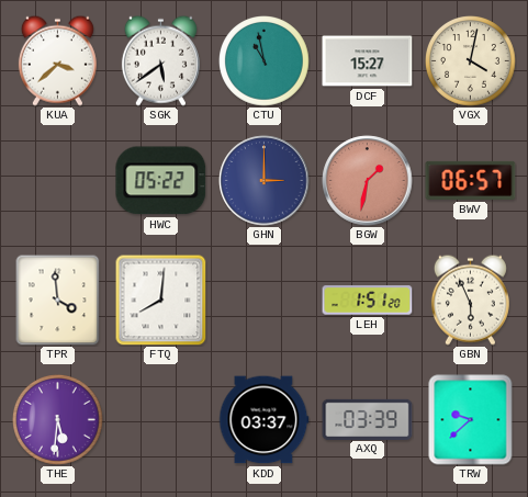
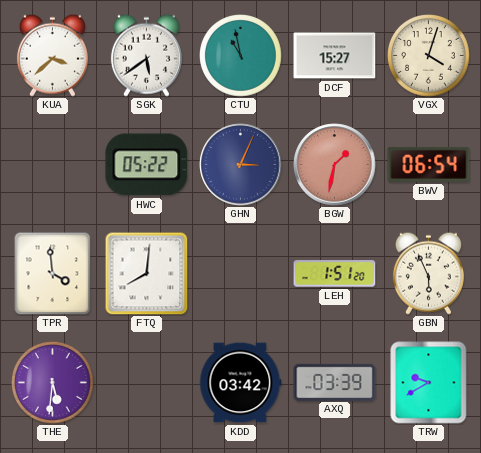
VGX: 4:02 -> 4:03
GHN: 3:00 -> 3:04
BWV: 06:57 -> 06:54
KDD: 03:37 -> 03:42
TRW: 9:38 -> 9:40
